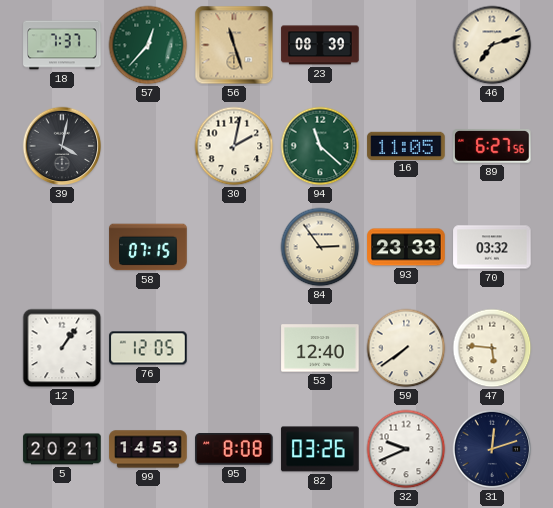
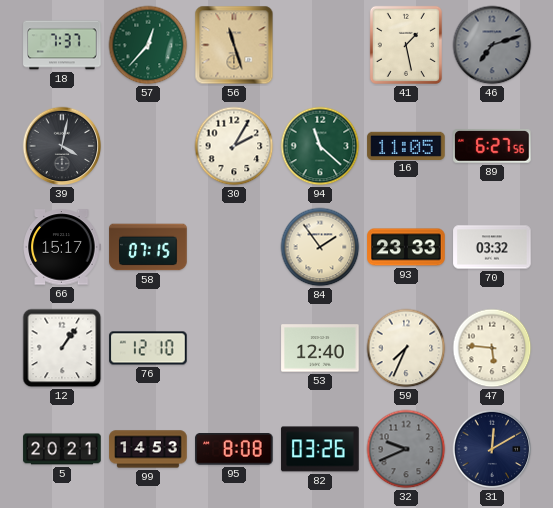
23: 08:39 -> none
41: none -> 1:28
46 dial: cream -> grey
30: 2:02 -> 2:05
66: none -> 15:17
84: 2:54 -> 1:54
76: 12:05 -> 12:10
59: 7:39 -> 7:34
32 dial: white -> grey
31: 12:12 -> 12:10
